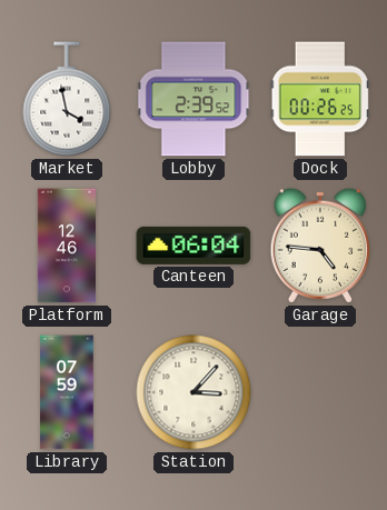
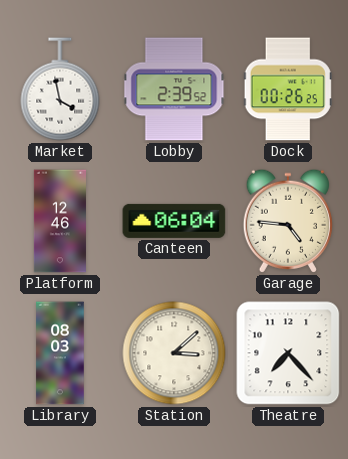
Library: 07:59 -> 08:03
Station: 3:07 -> 3:08
Theatre: none -> 7:23
